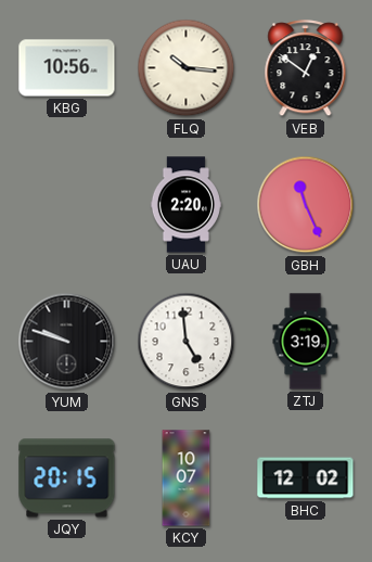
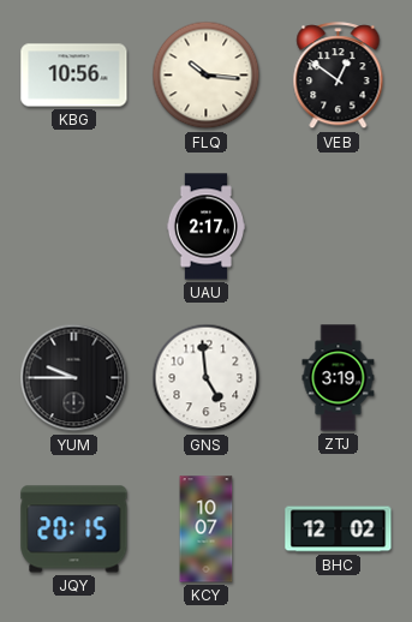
UAU: 2:20 -> 2:17
GBH: 11:26 -> none
YUM: 9:48 -> 9:45
